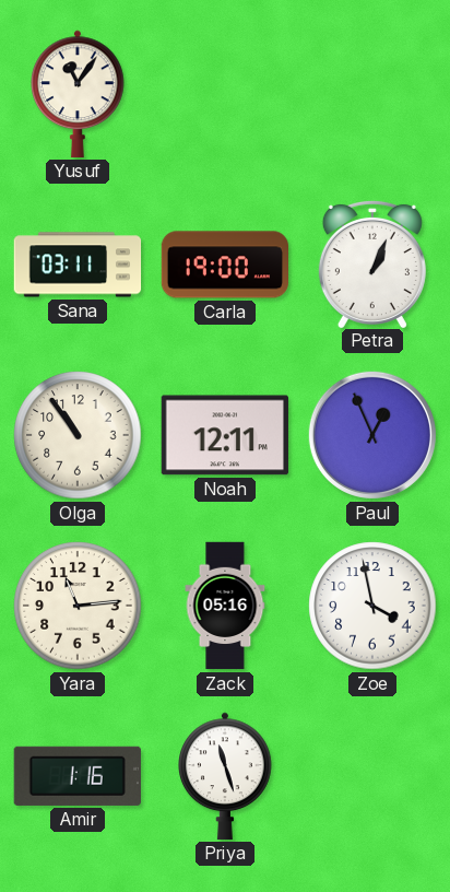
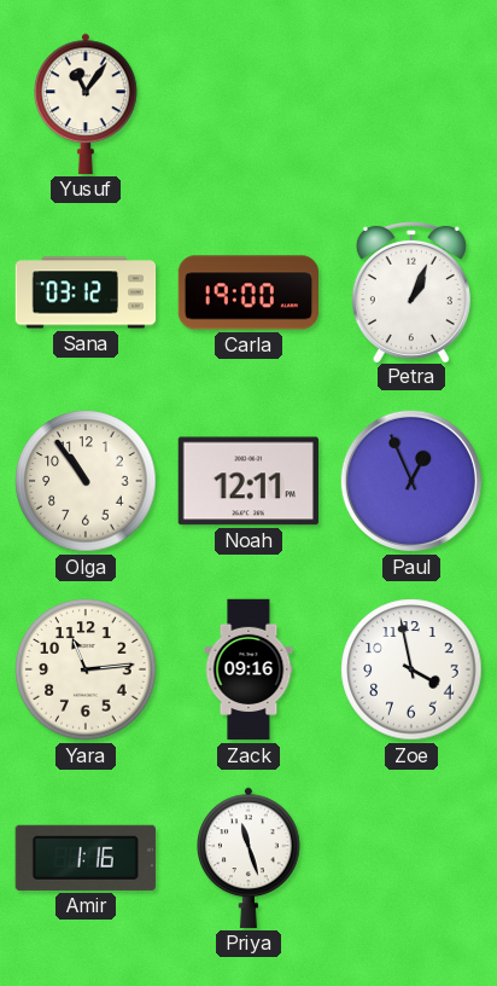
Sana: 03:11 -> 03:12
Zack: 05:16 -> 09:16
